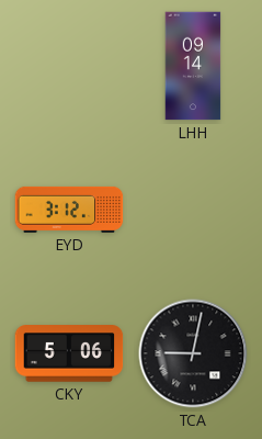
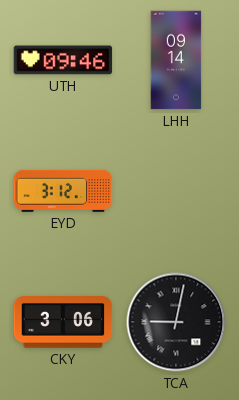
UTH: none -> 09:46
CKY: 5:06 -> 3:06
